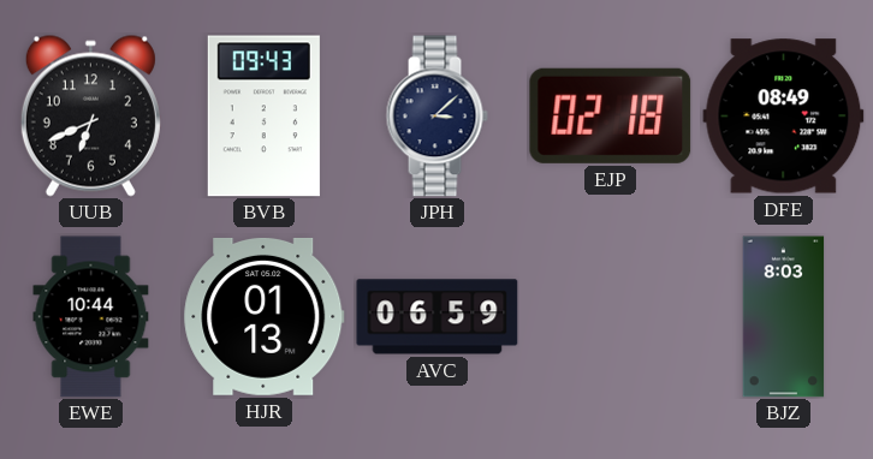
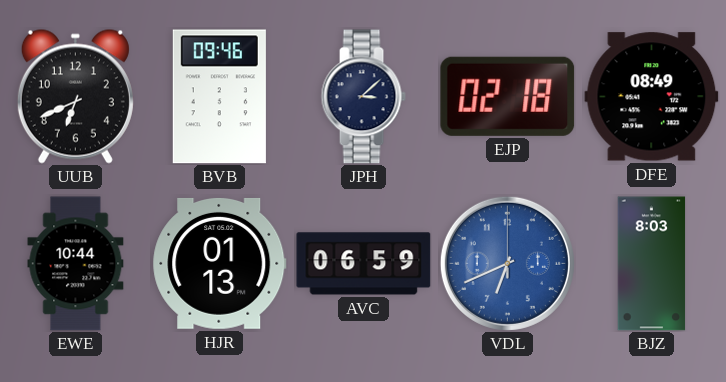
BVB: 09:43 -> 09:46
VDL: none -> 6:41
